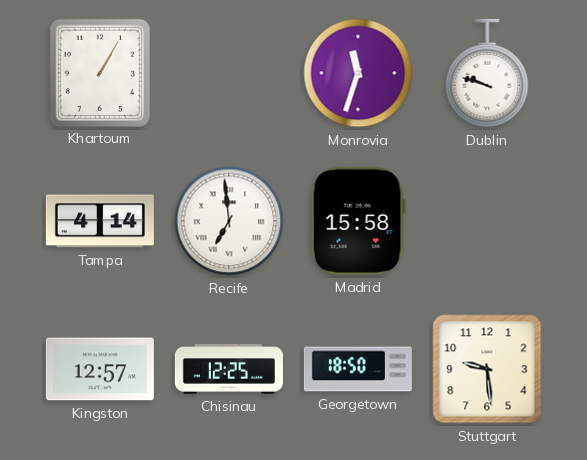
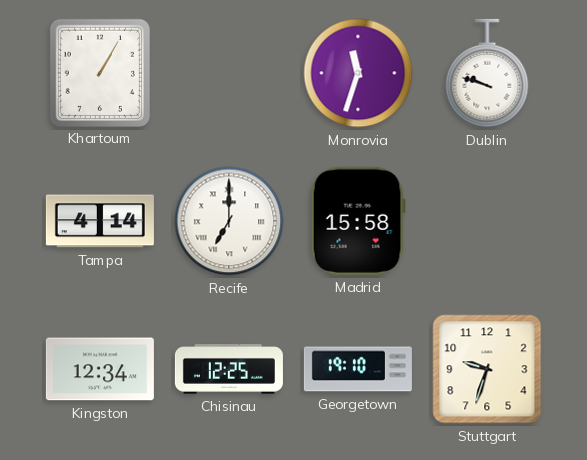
Recife: 6:59 -> 7:00
Kingston: 12:57 -> 12:34
Georgetown: 18:50 -> 19:10
Stuttgart: 9:29 -> 9:33
